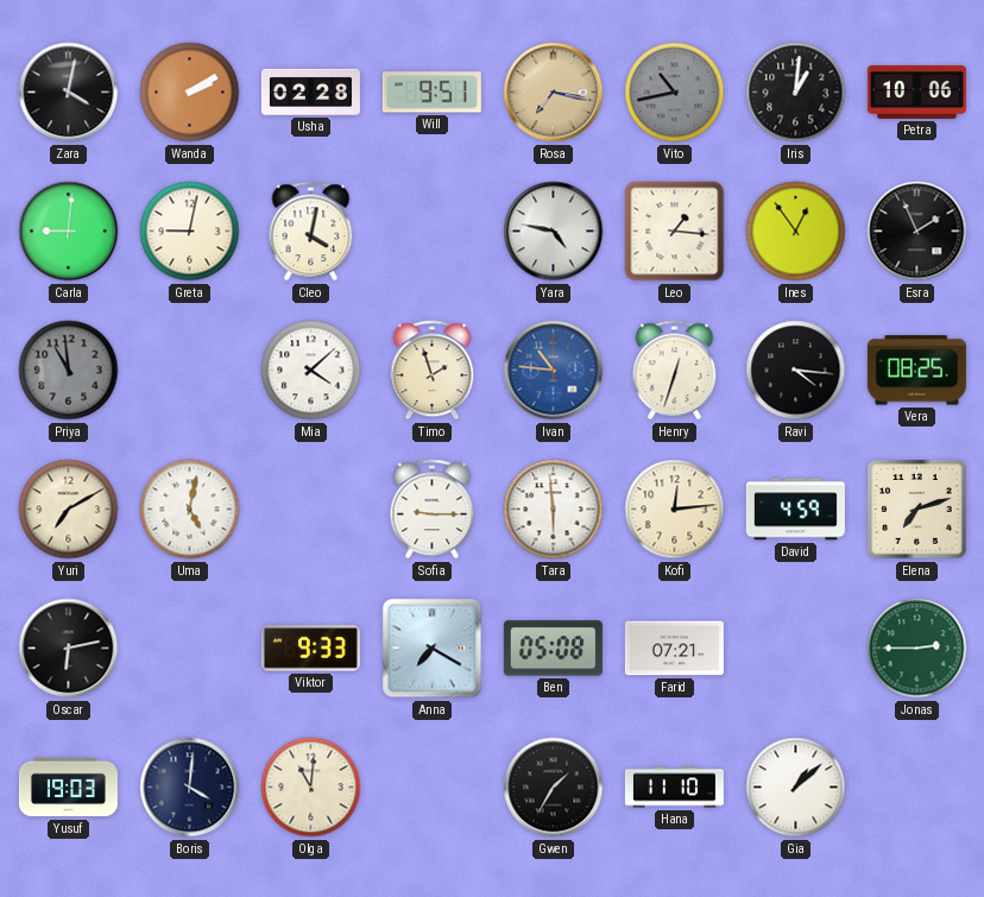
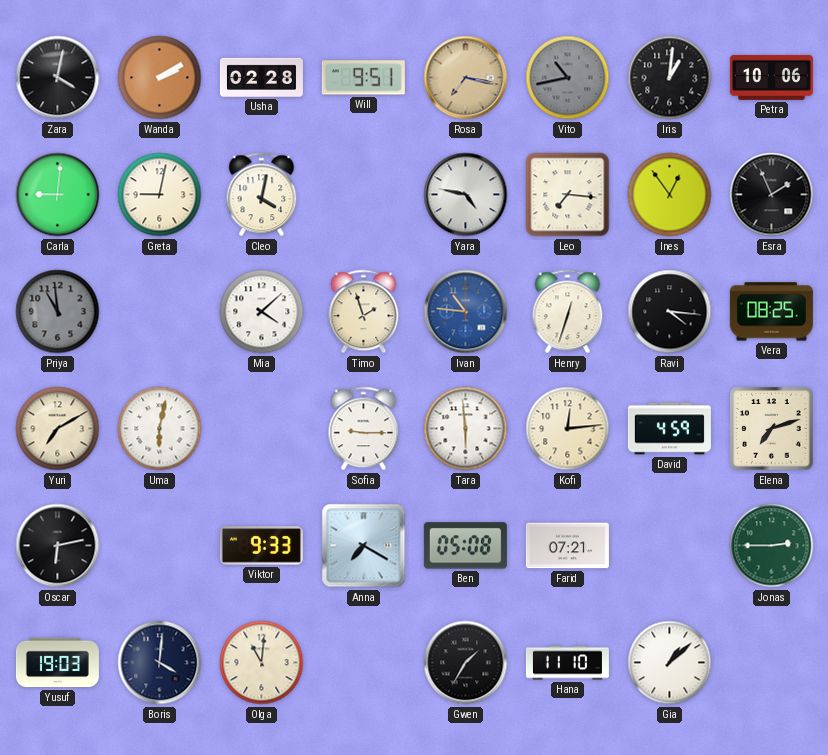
Leo: 1:16 -> 7:16
Uma: 5:02 -> 6:02
